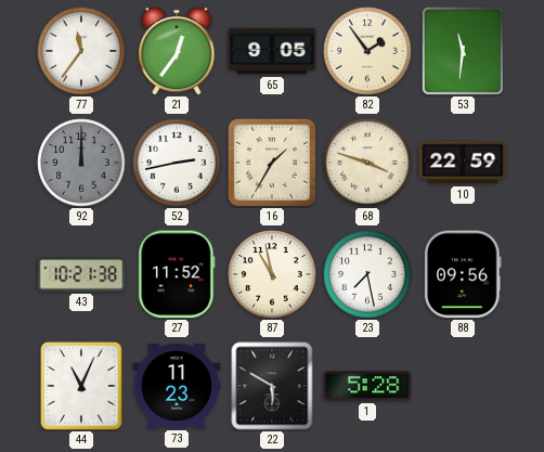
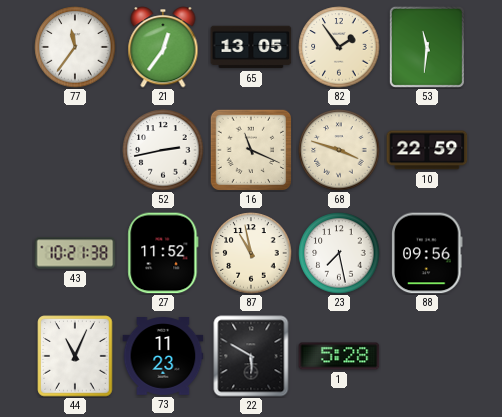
65: 9:05 -> 13:05
92: 12:00 -> none
16: 1:35 -> 11:19
